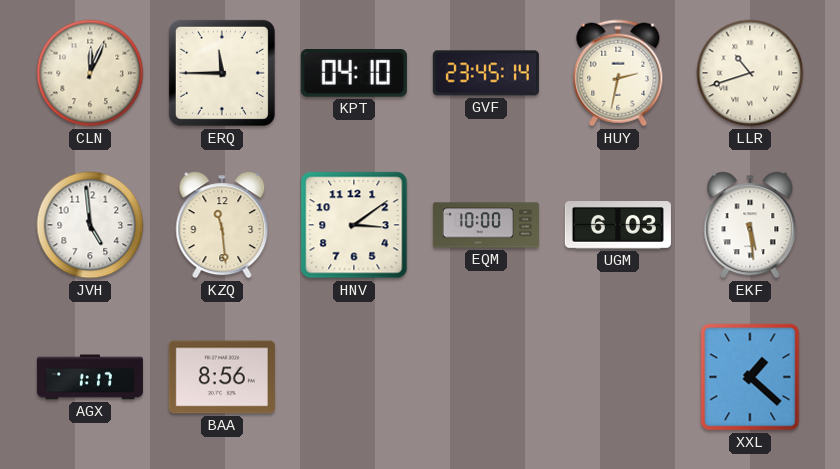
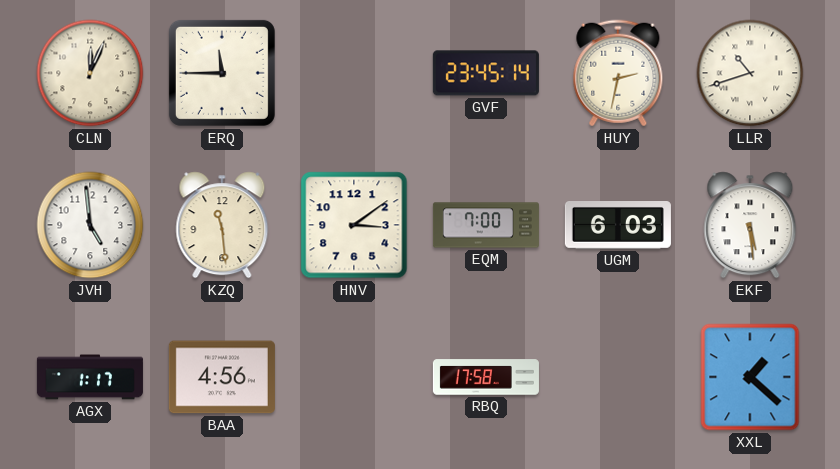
KPT: 04:10 -> none
EQM: 10:00 -> 7:00
BAA: 8:56 -> 4:56
RBQ: none -> 17:58
